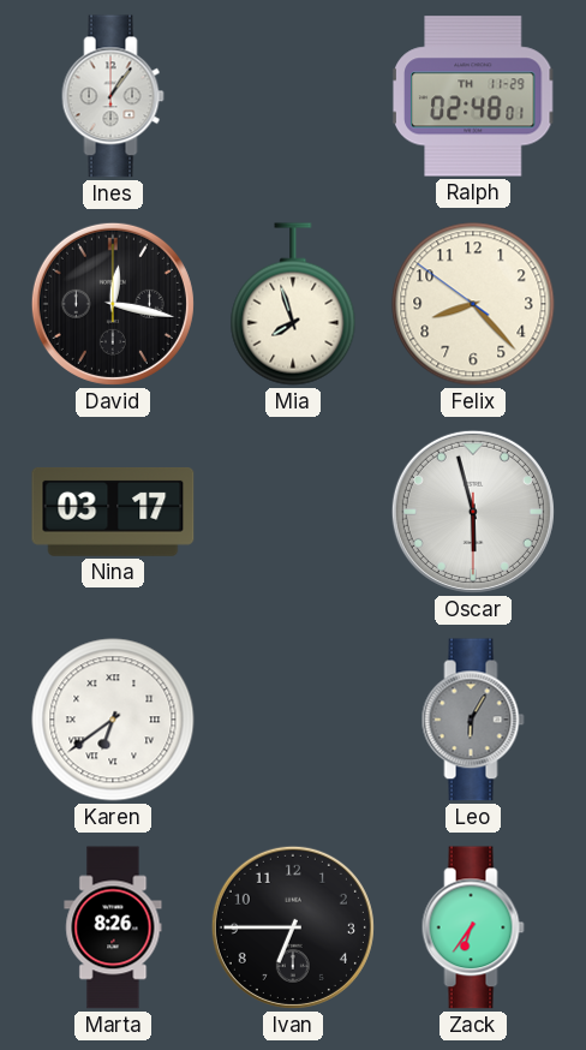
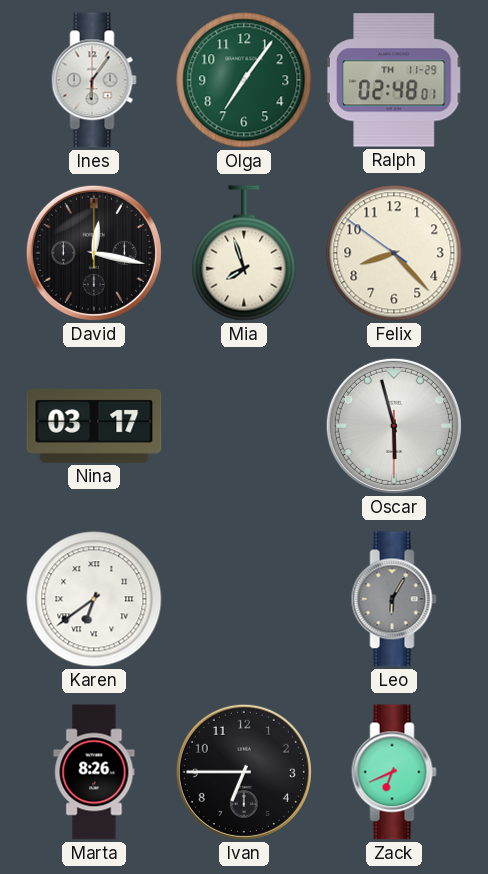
Ines: 1:06 -> 6:06
Olga: none -> 7:06
Zack: 6:36 -> 6:41
